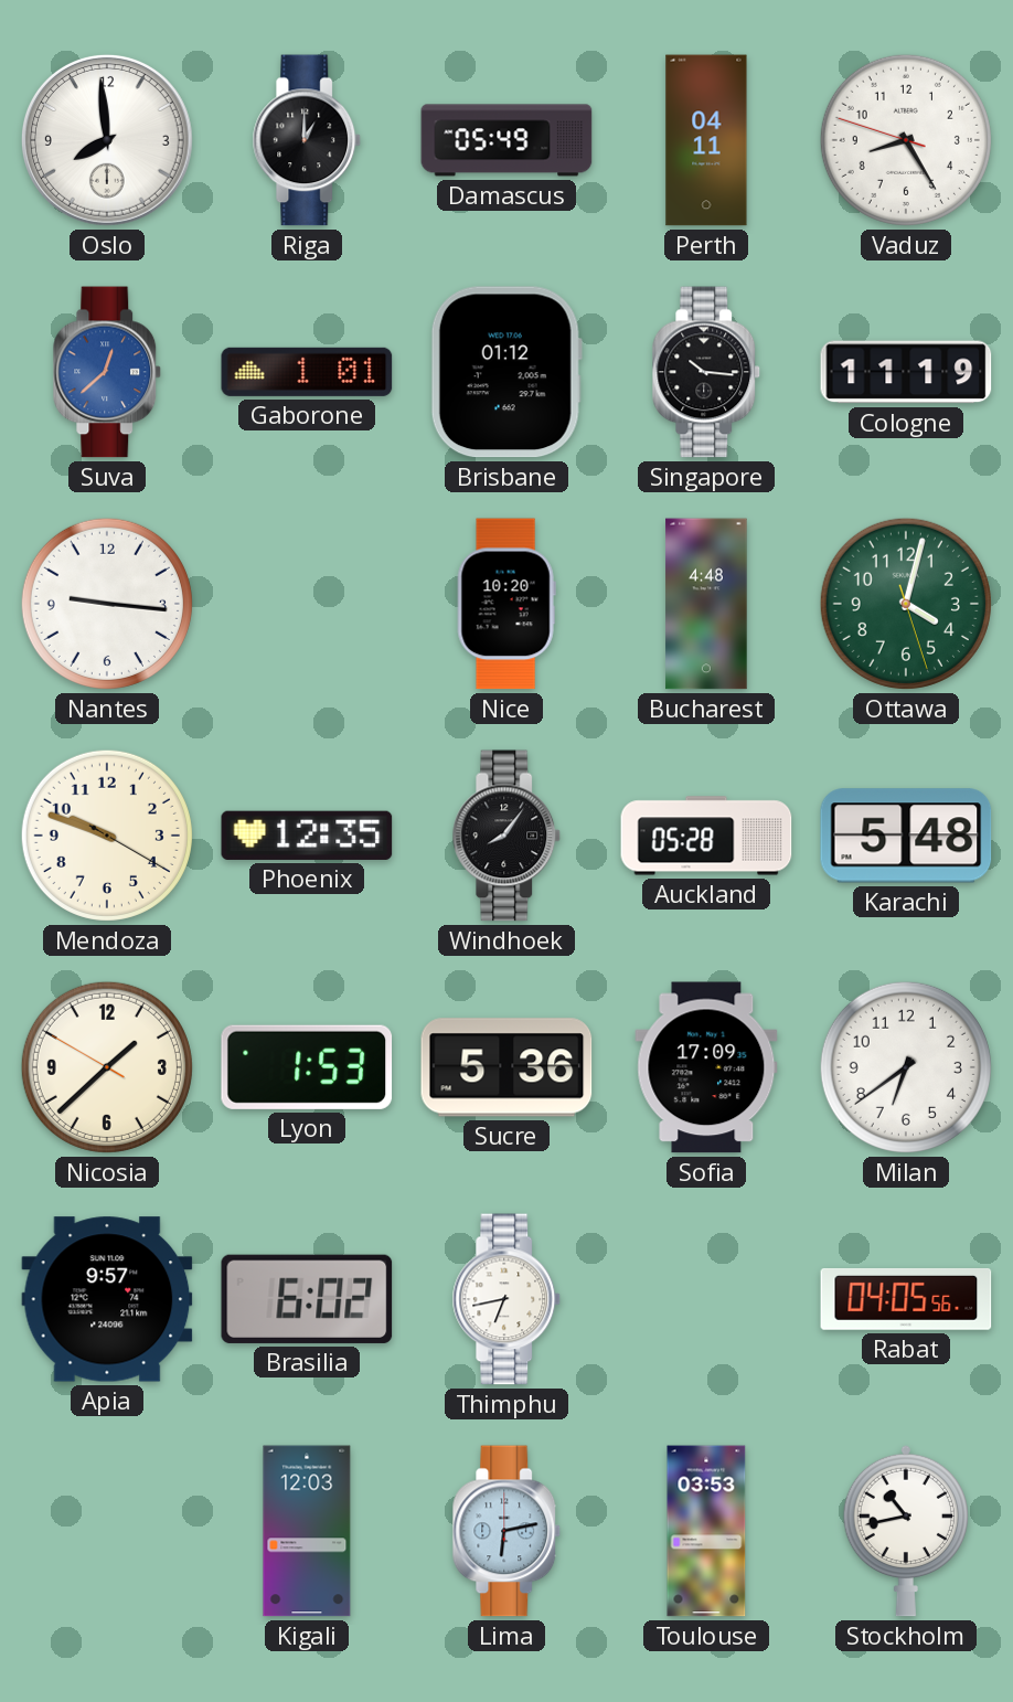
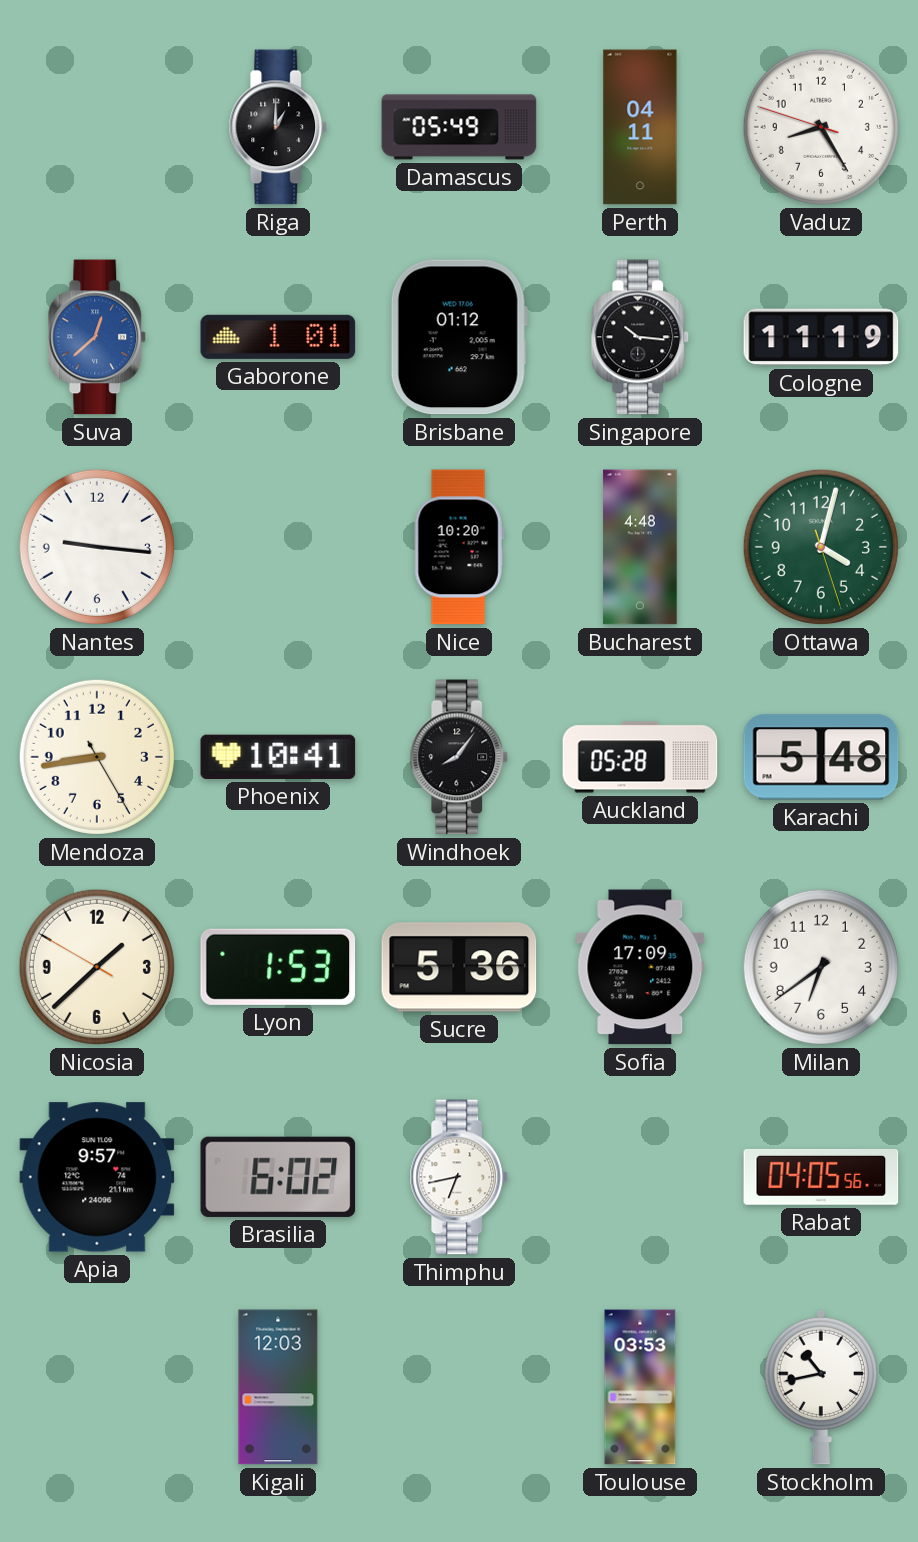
Oslo: 7:59 -> none
Mendoza: 9:48 -> 8:43
Phoenix: 12:35 -> 10:41
Lima: 6:13 -> none
